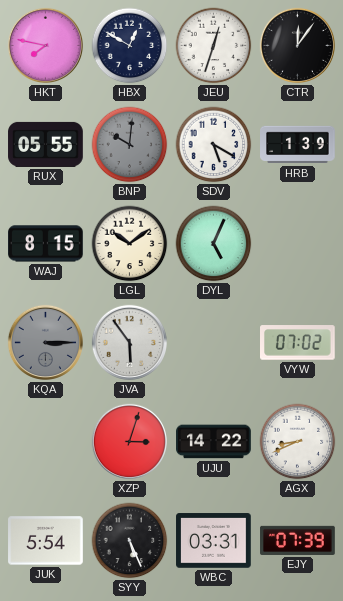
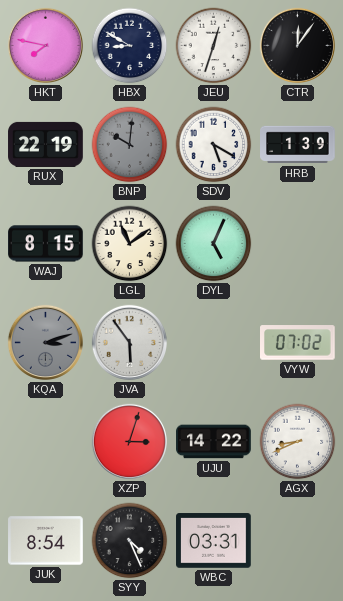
HBX: 12:50 -> 8:50
RUX: 05:55 -> 22:19
LGL: 10:09 -> 11:09
KQA: 3:15 -> 3:12
JUK: 5:54 -> 8:54
SYY: 5:26 -> 4:26
EJY: 07:39 -> none
